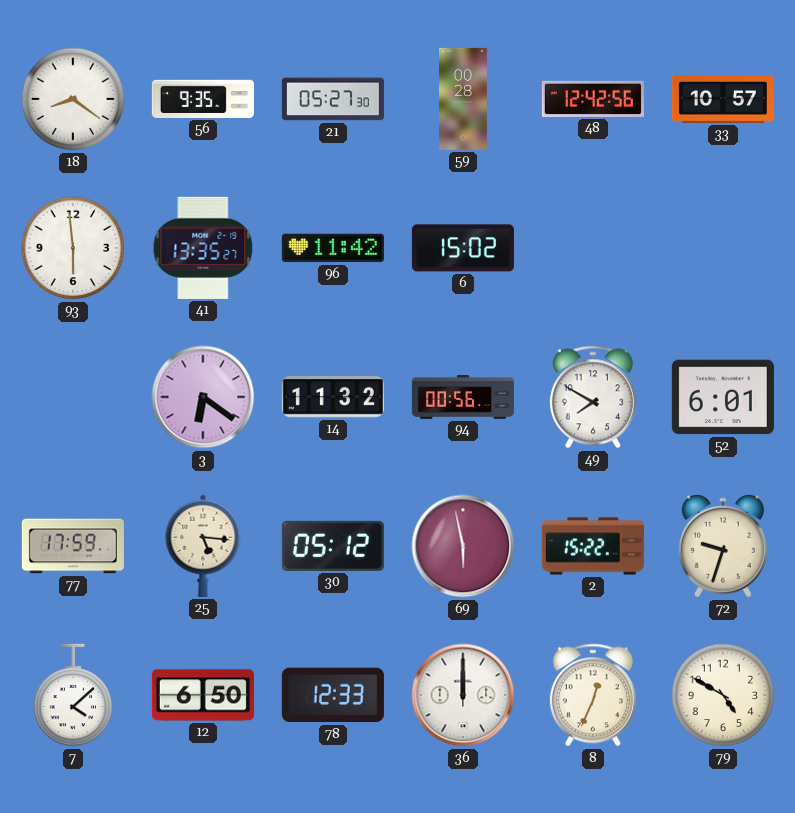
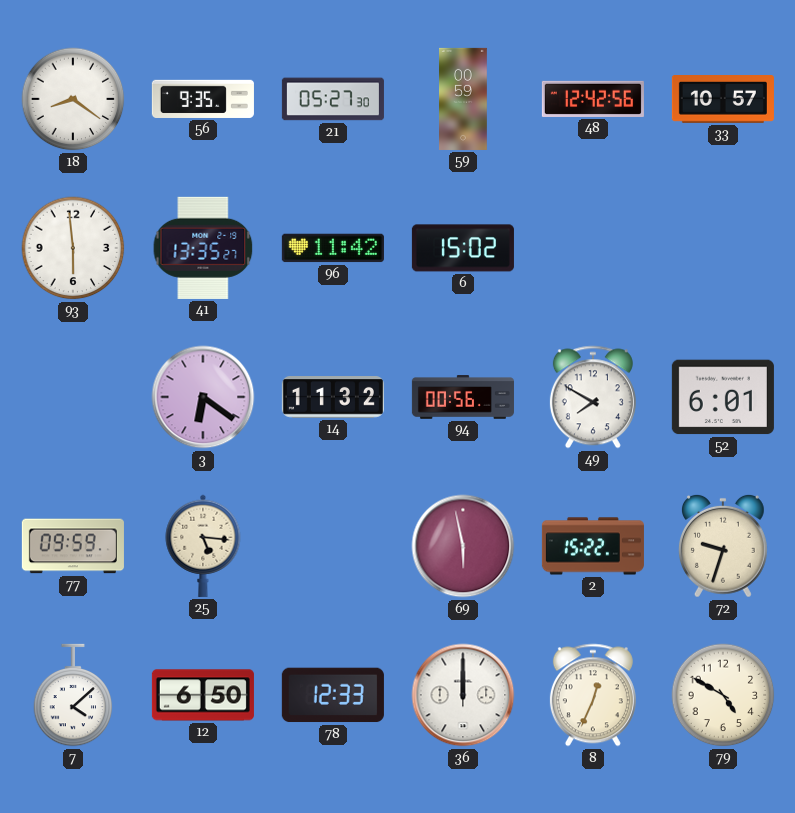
59: 00:28 -> 00:59
77: 17:59 -> 09:59
30: 05:12 -> none
